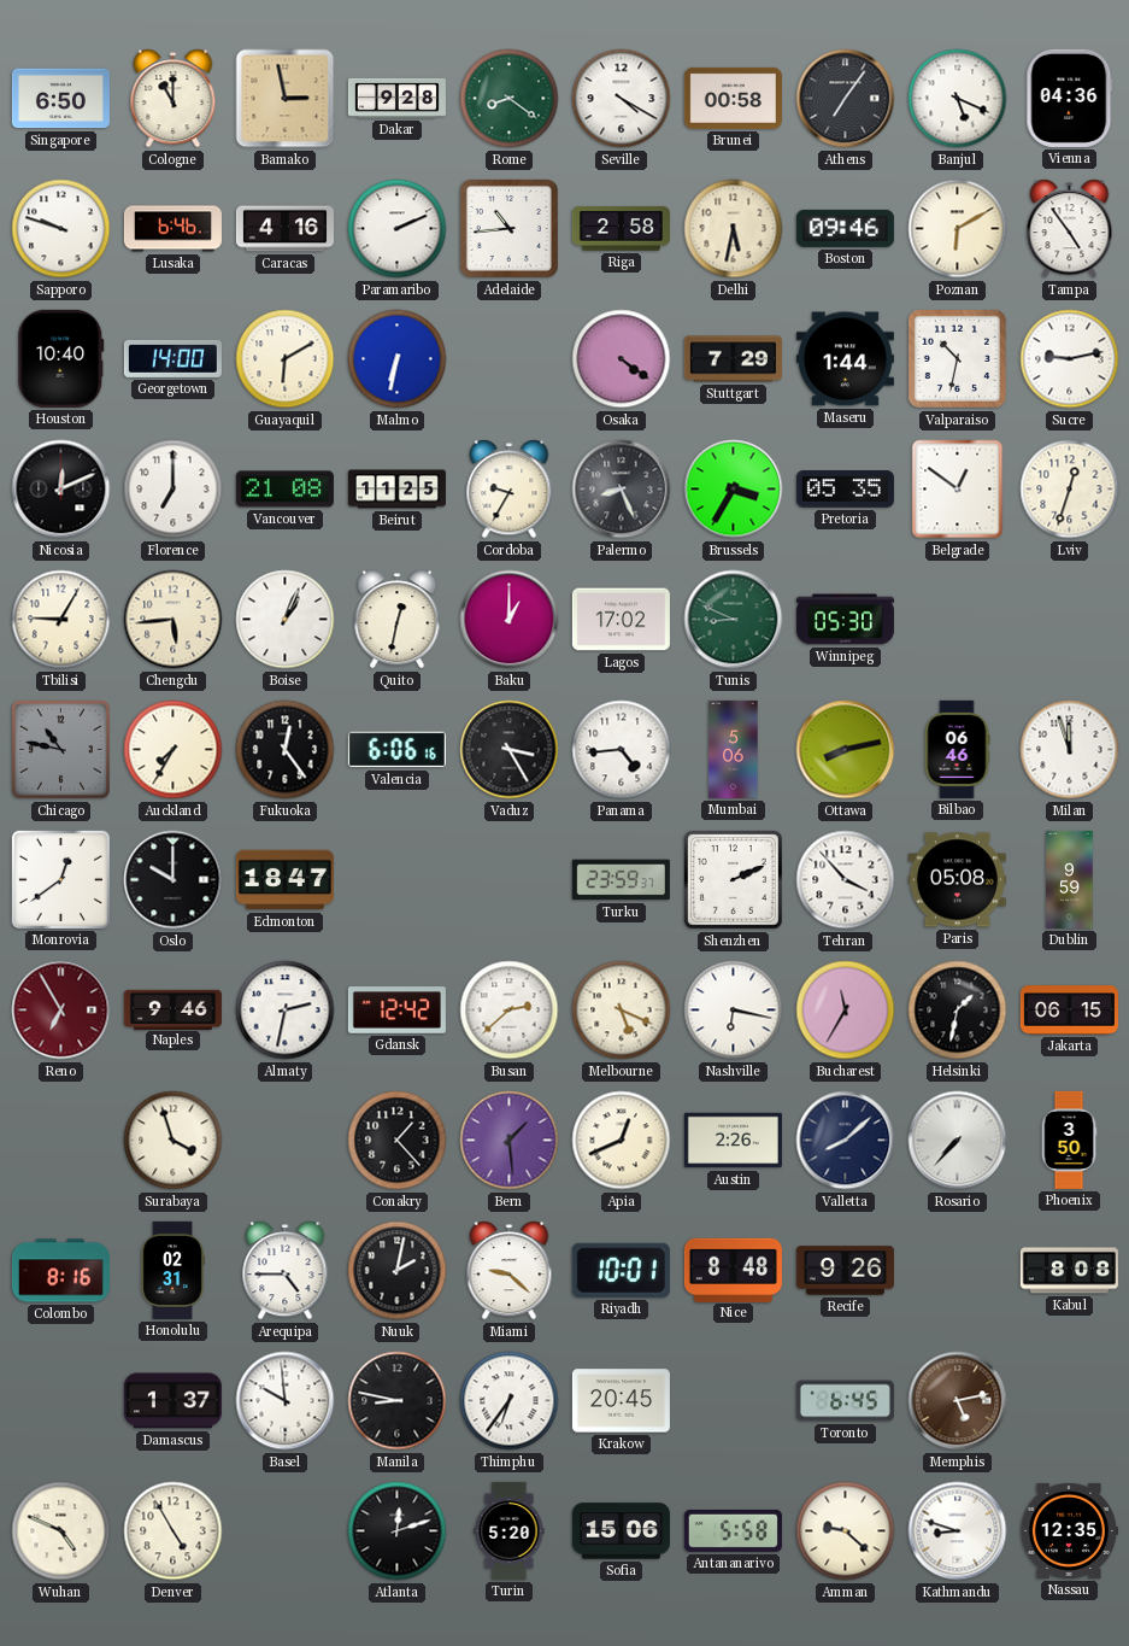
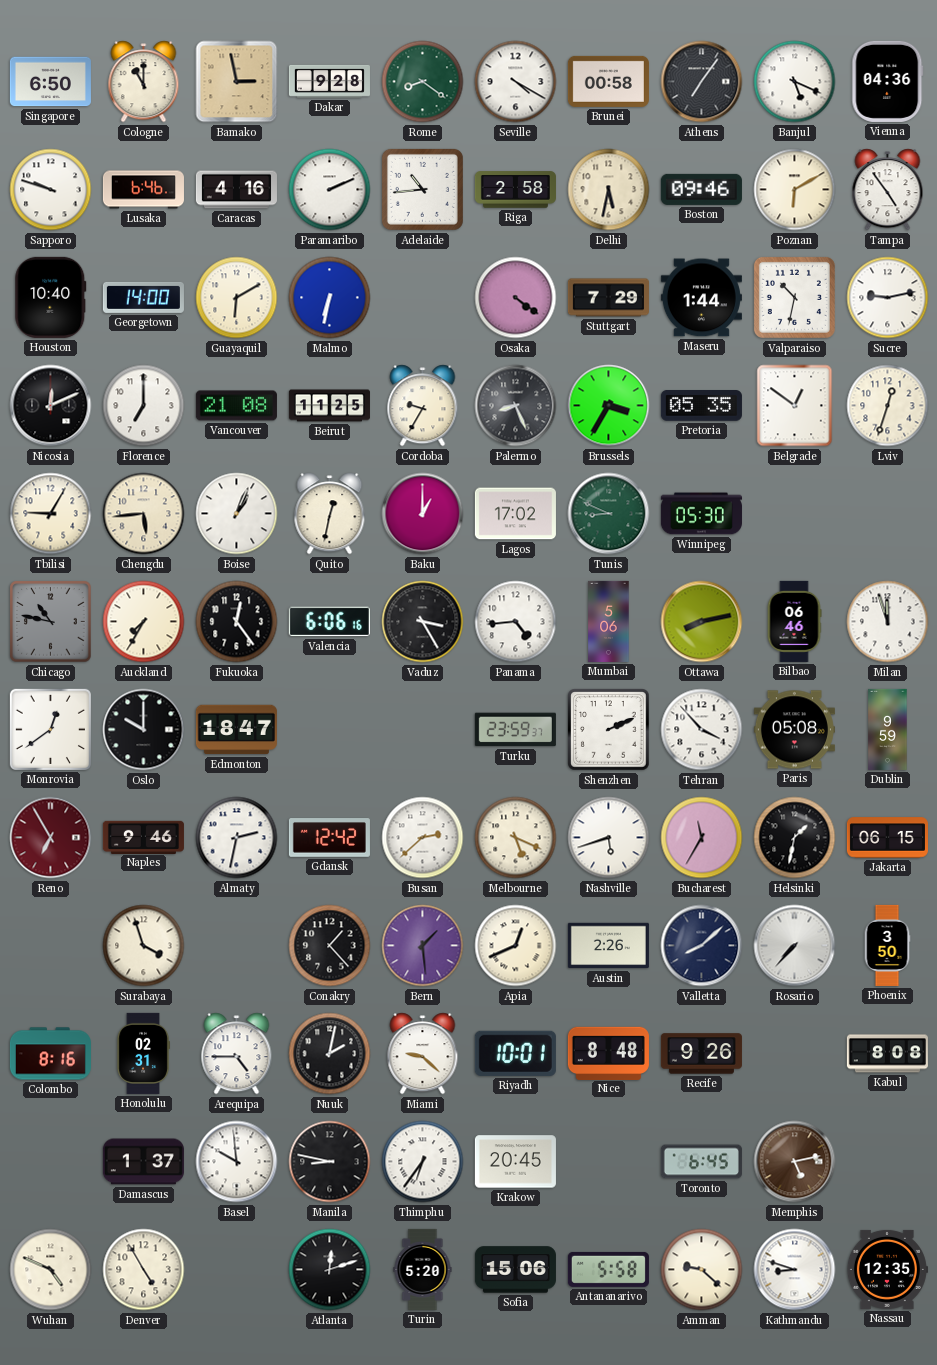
Nashville: 6:17 -> 5:42
